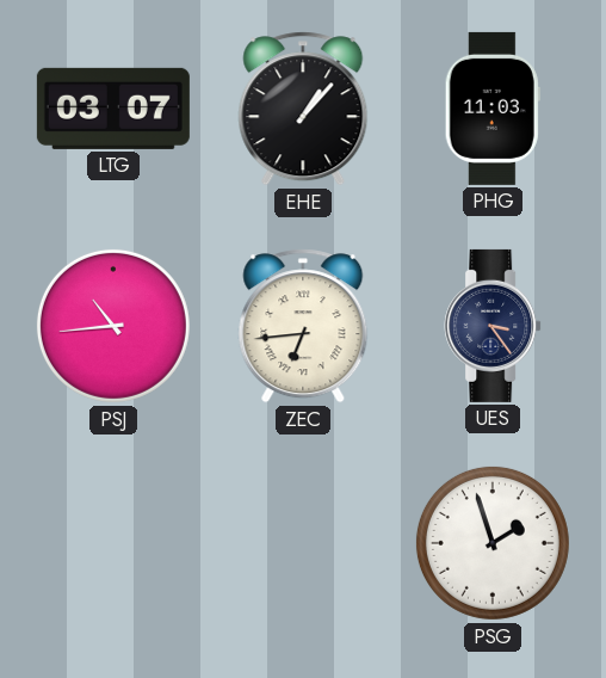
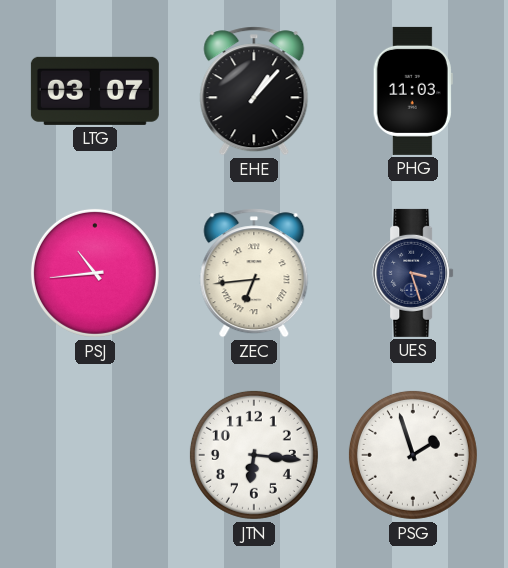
UES: 3:24 -> 3:27
JTN: none -> 6:16
